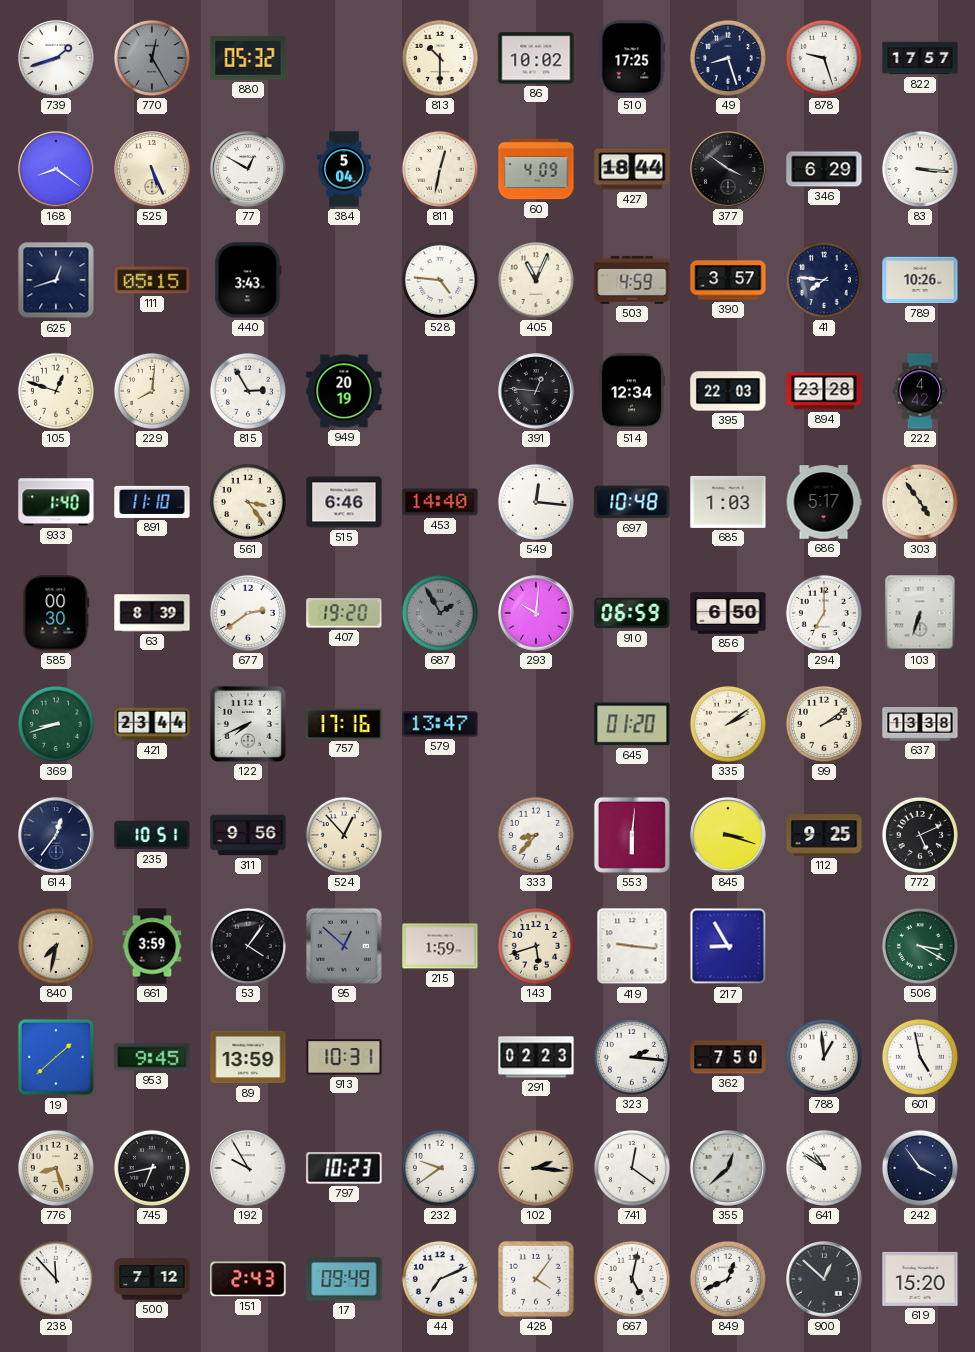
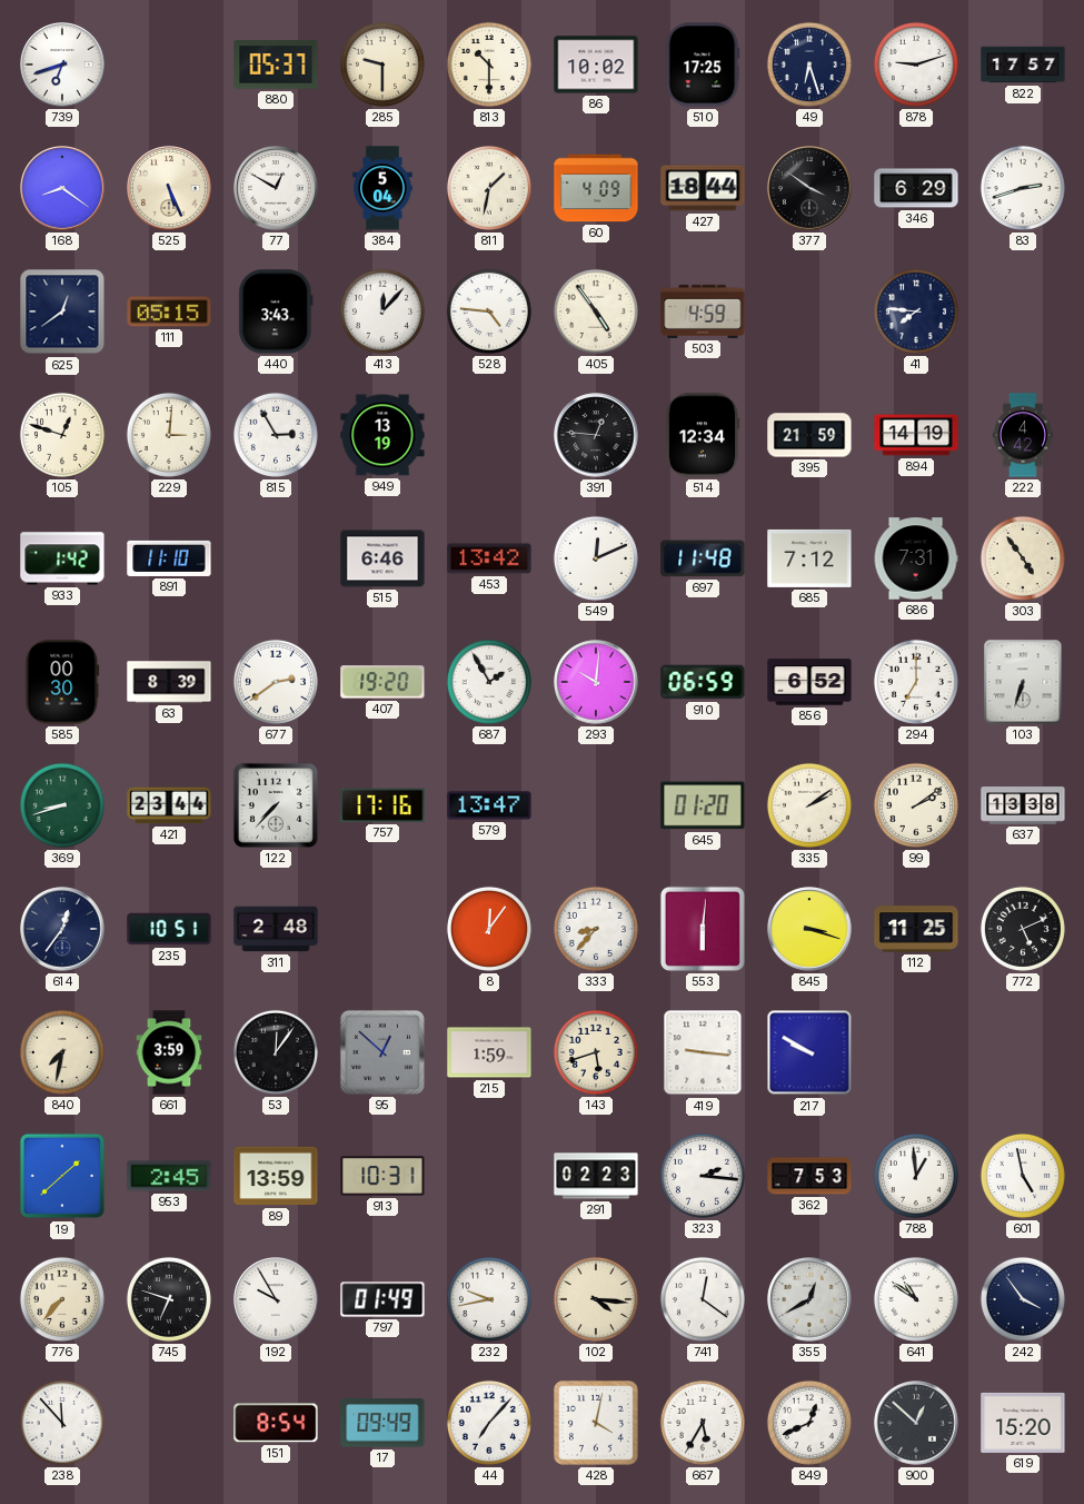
739: 1:42 -> 6:42
770: 12:25 -> none
880: 05:32 -> 05:37
285: none -> 9:30
49: 8:27 -> 6:27
878: 9:27 -> 9:12
811: 12:32 -> 1:32
83: 3:16 -> 2:42
625: 12:42 -> 12:39
413: none -> 12:07
405: 11:04 -> 4:54
390: 3:57 -> none
789: 10:26 -> none
229: 8:01 -> 3:01
949: 20:19 -> 13:19
395: 22:03 -> 21:59
894: 23:28 -> 14:19
933: 1:40 -> 1:42
561: 3:24 -> none
453: 14:40 -> 13:42
549: 12:16 -> 12:11
697: 10:48 -> 11:48
685: 1:03 -> 7:12
686: 5:17 -> 7:31
687 dial: grey -> white
856: 6:50 -> 6:52
122: 7:41 -> 7:37
311: 9:56 -> 2:48
524: 12:53 -> none
8: none -> 12:06
112: 9:25 -> 11:25
53: 4:06 -> 12:06
217: 8:55 -> 9:50
506: 3:20 -> none
953: 9:45 -> 2:45
362: 7:50 -> 7:53
776: 8:27 -> 7:37
745: 6:43 -> 6:48
797: 10:23 -> 01:49
232: 9:39 -> 9:43
102: 2:16 -> 4:16
355: 12:38 -> 12:40
500: 7:12 -> none
151: 2:43 -> 8:54
44: 7:11 -> 7:07
428: 4:06 -> 4:02
667: 5:02 -> 5:35
